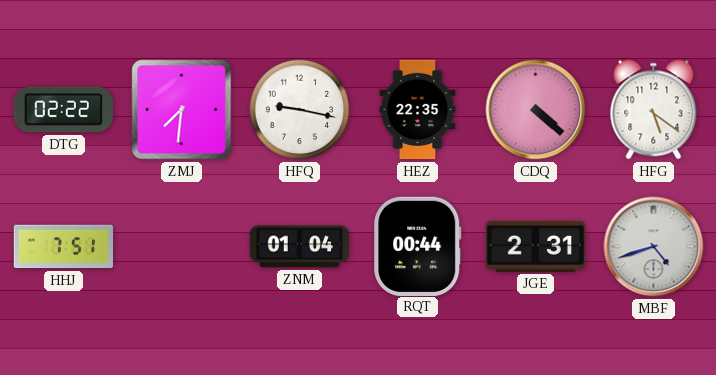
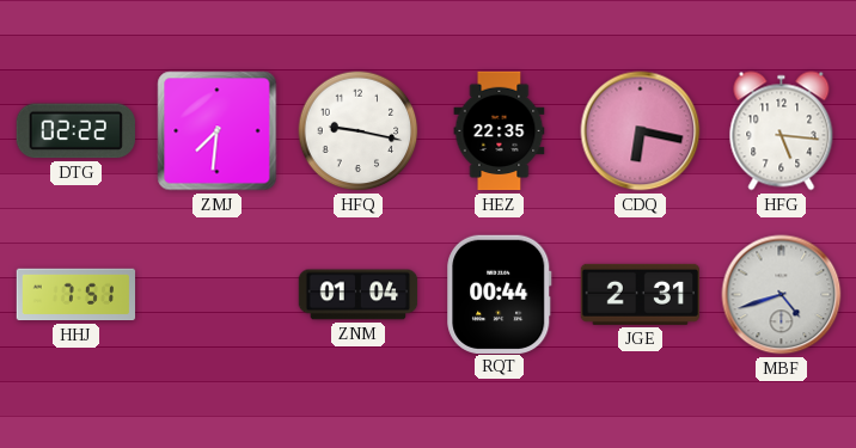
CDQ: 4:22 -> 6:17
HFG: 5:21 -> 5:16
